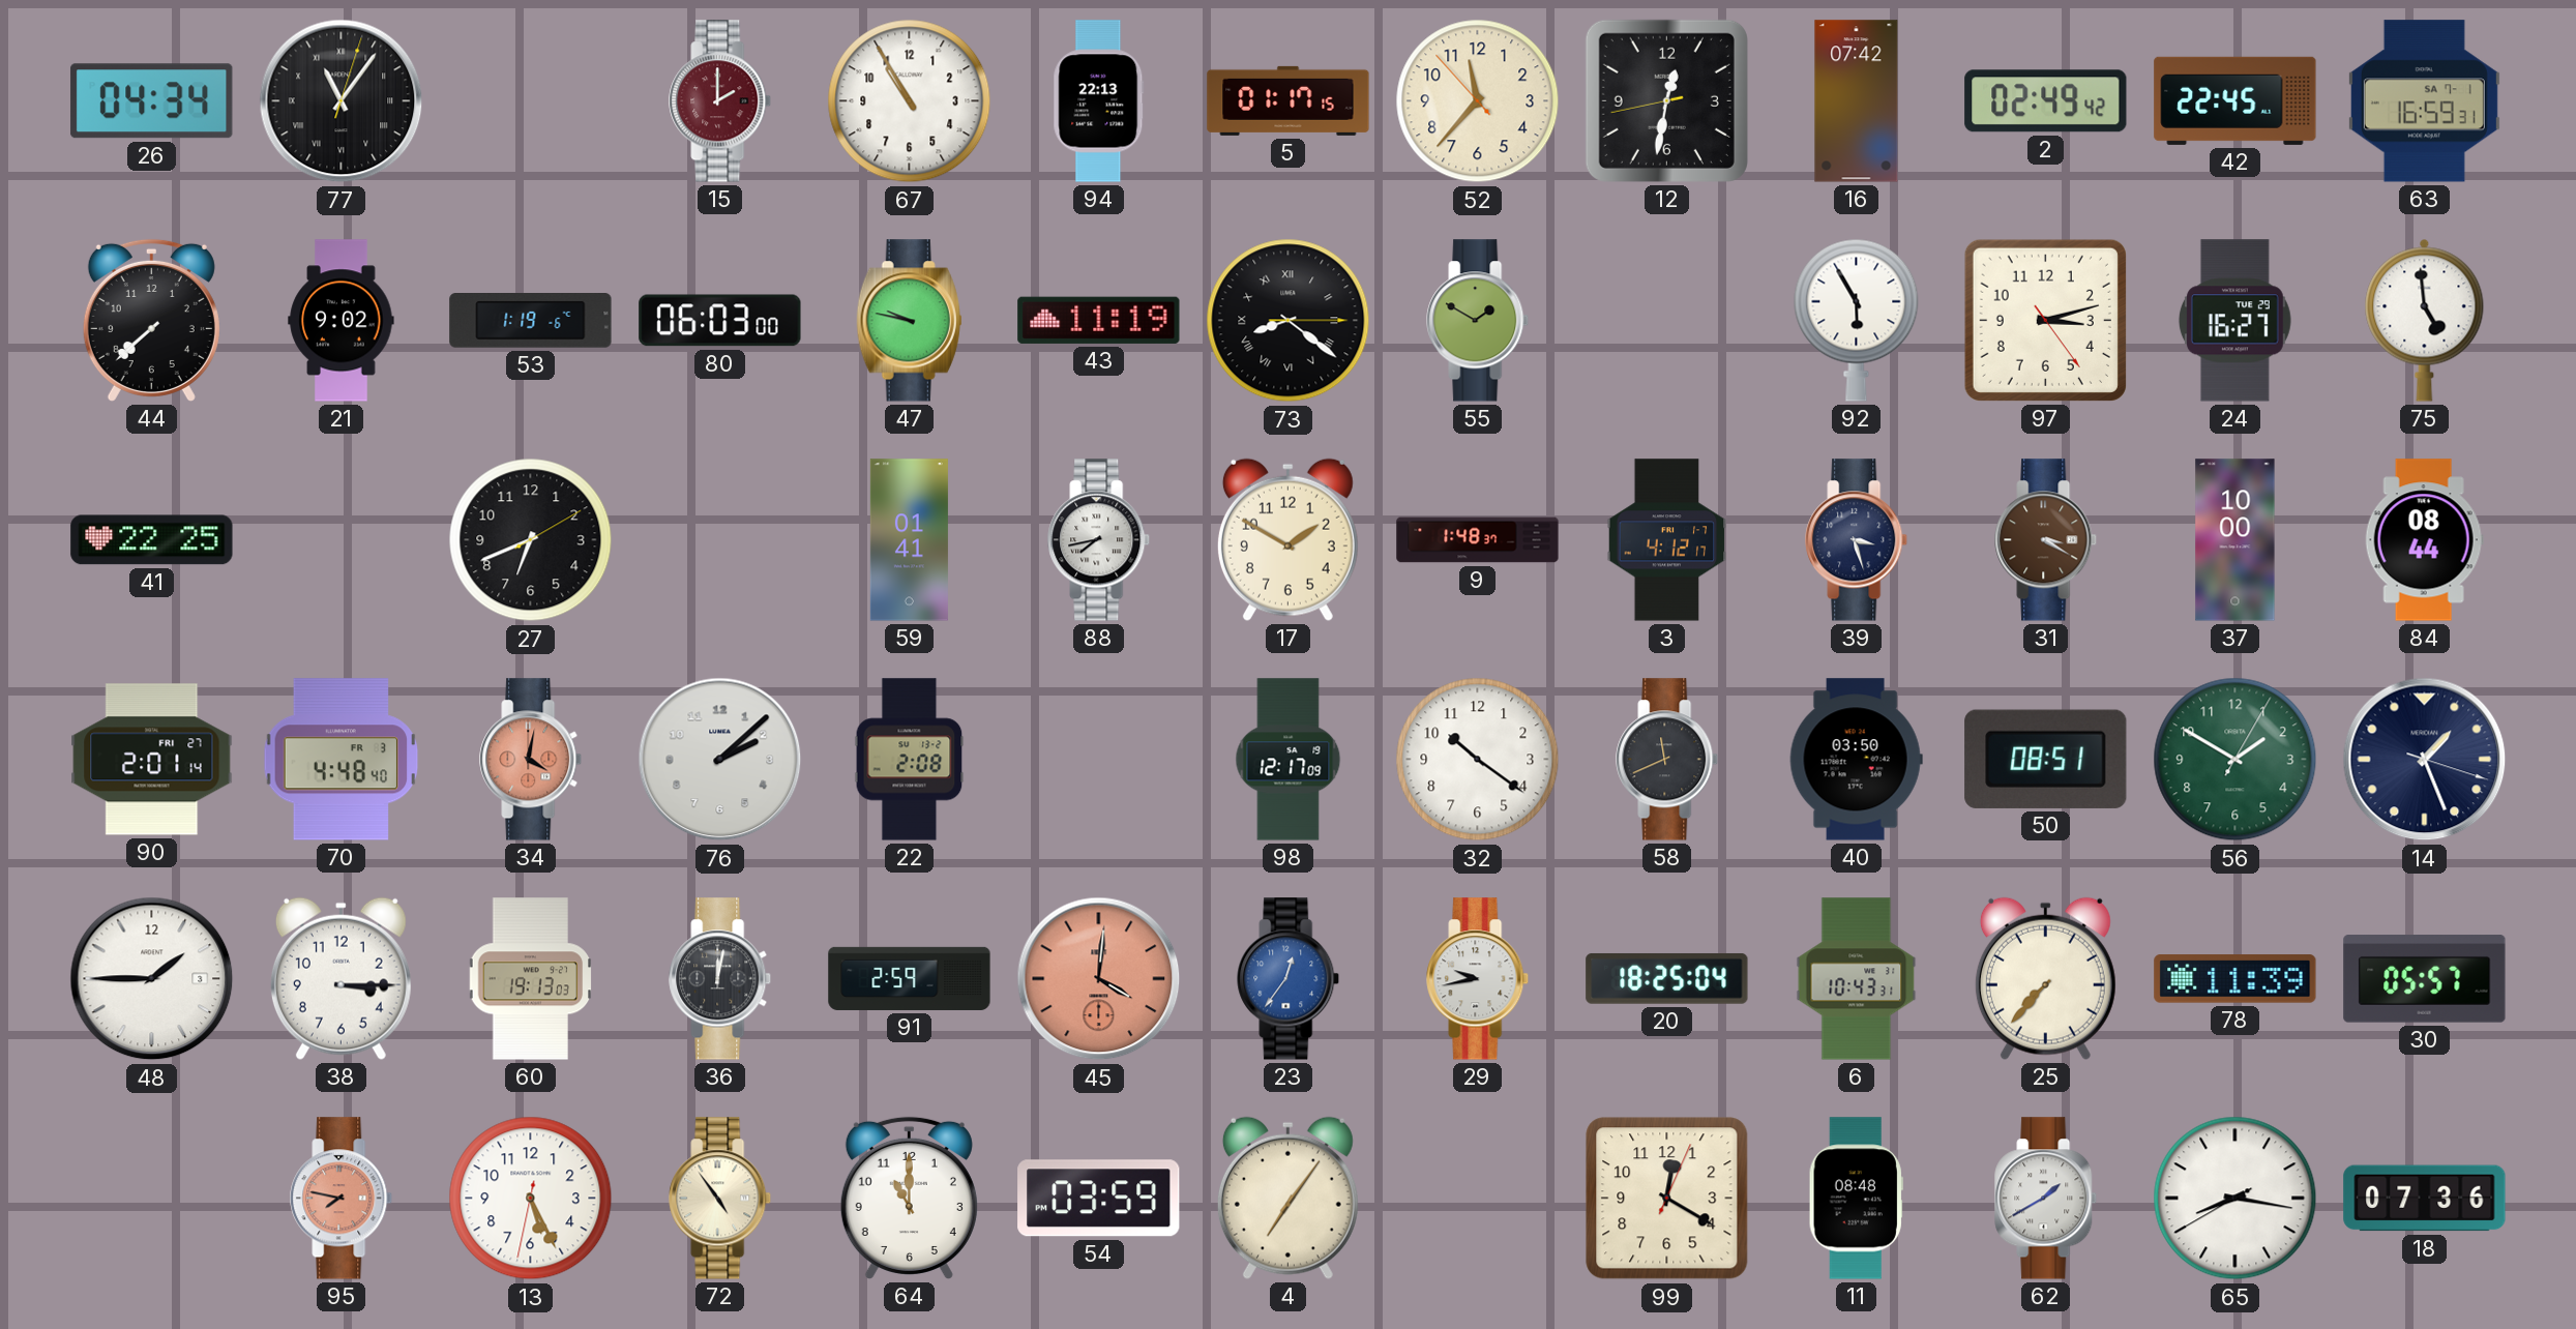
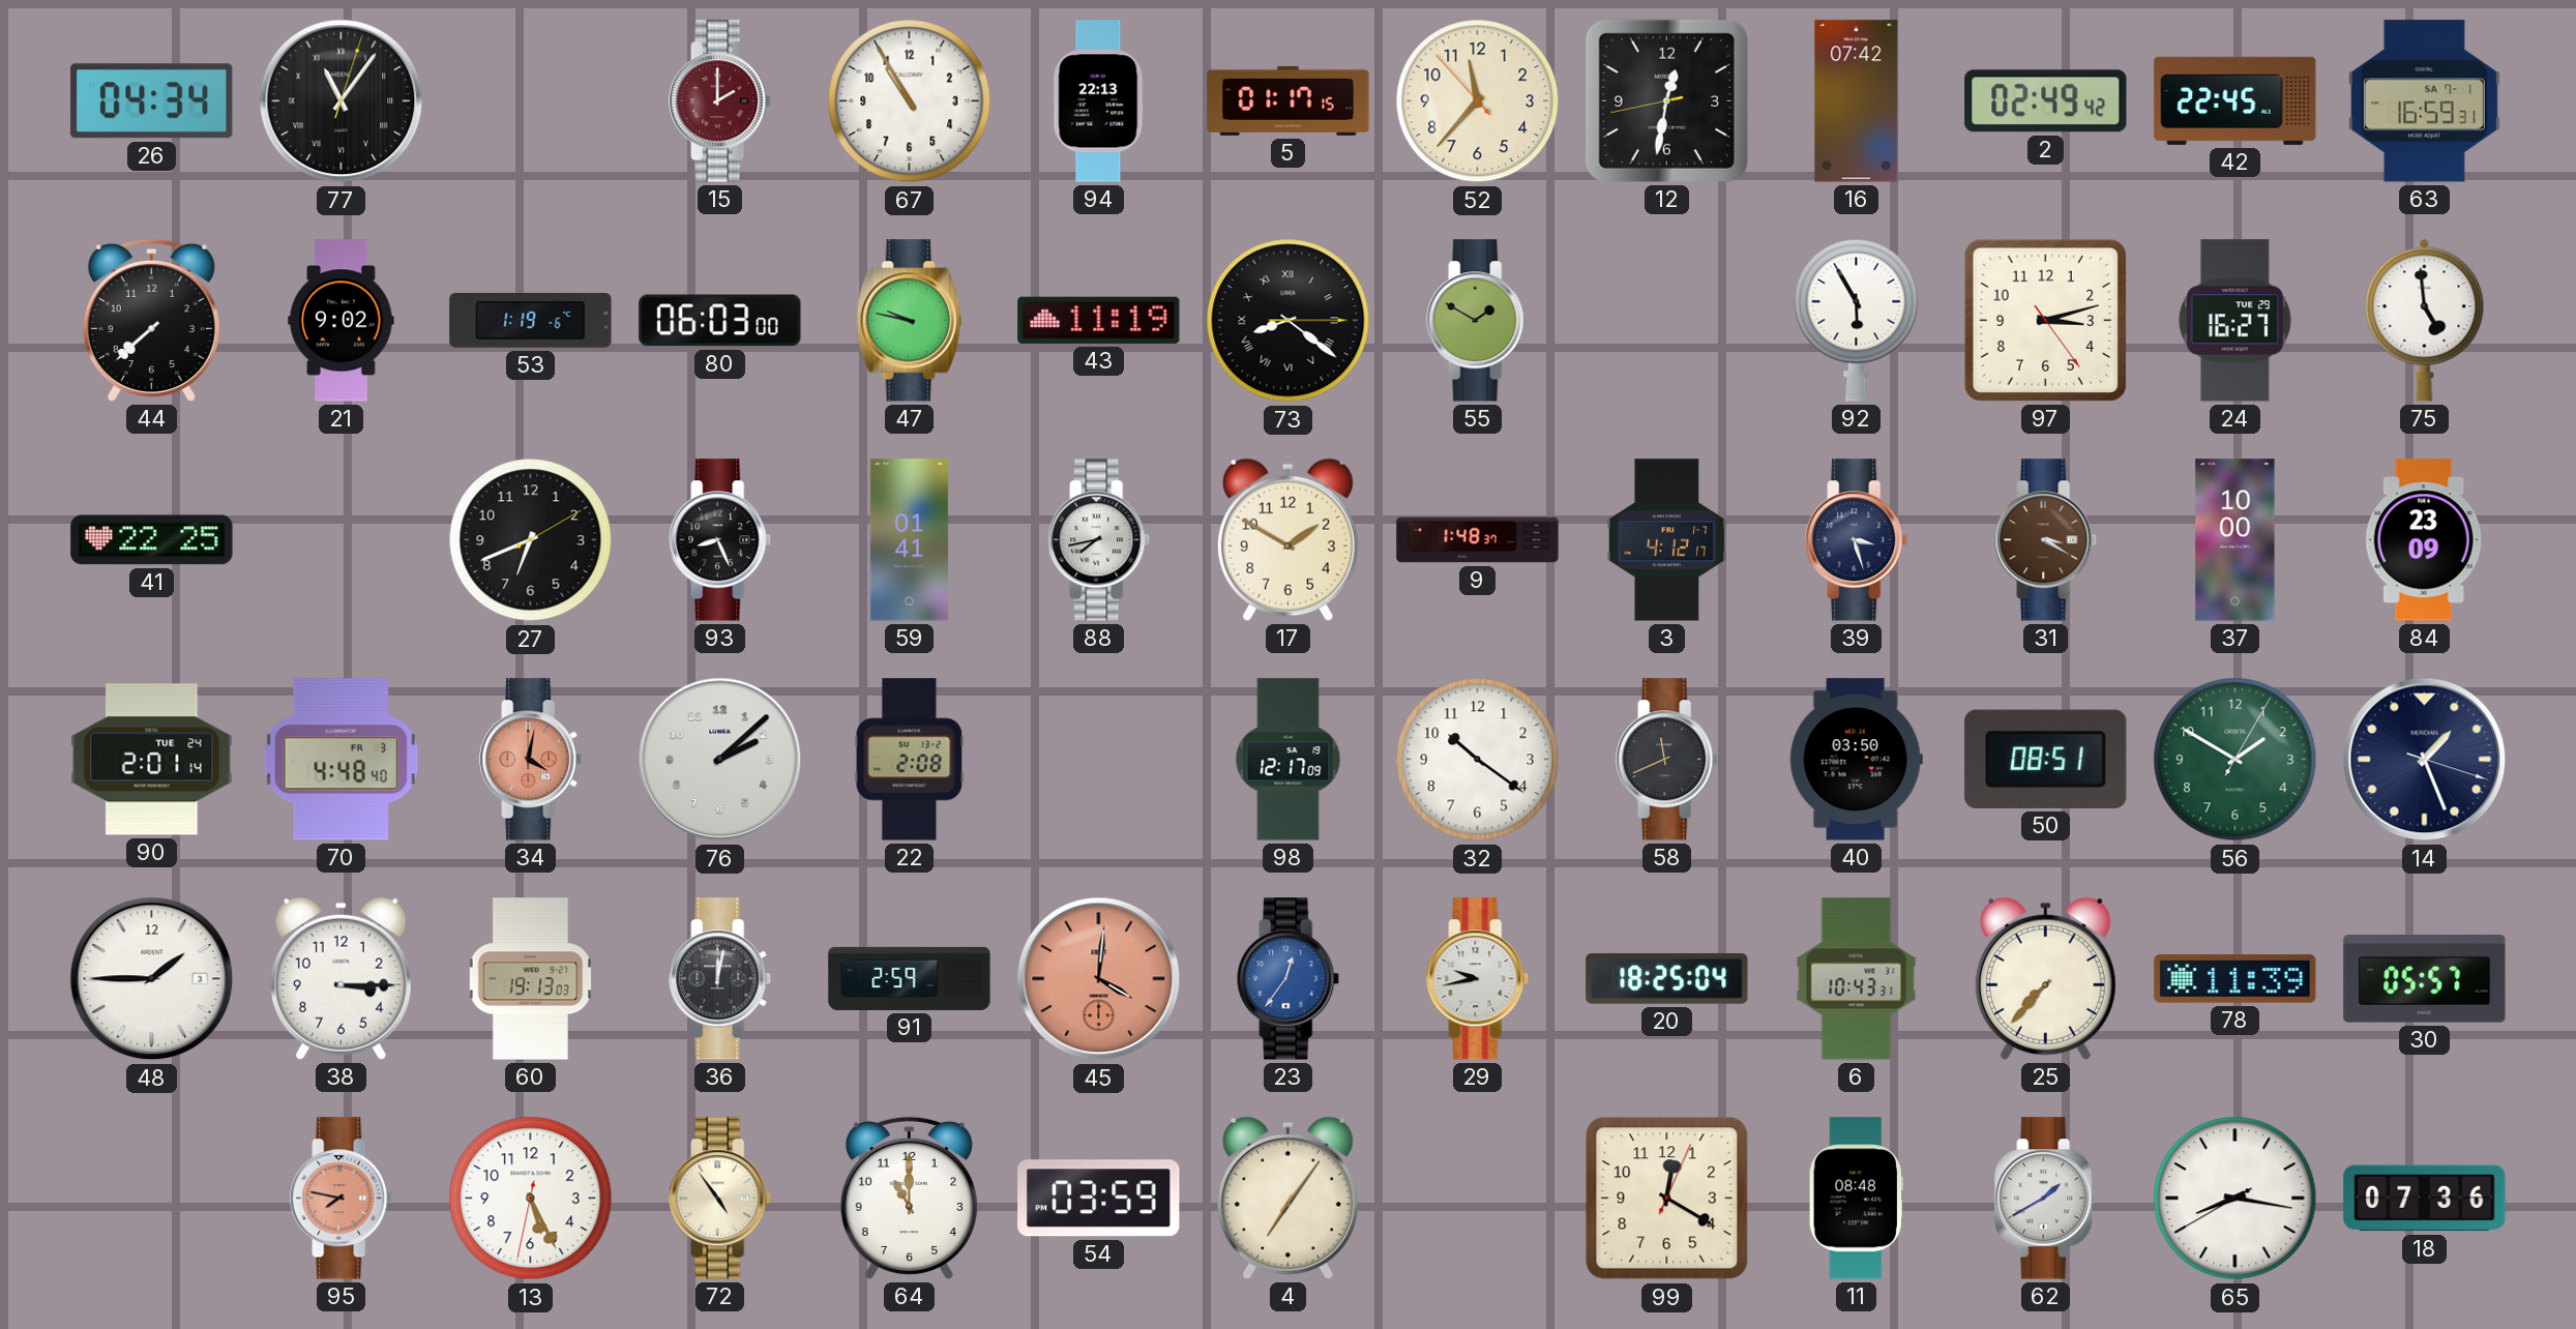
93: none -> 8:26
84: 08:44 -> 23:09
90 date: FRI 27 -> TUE 24
